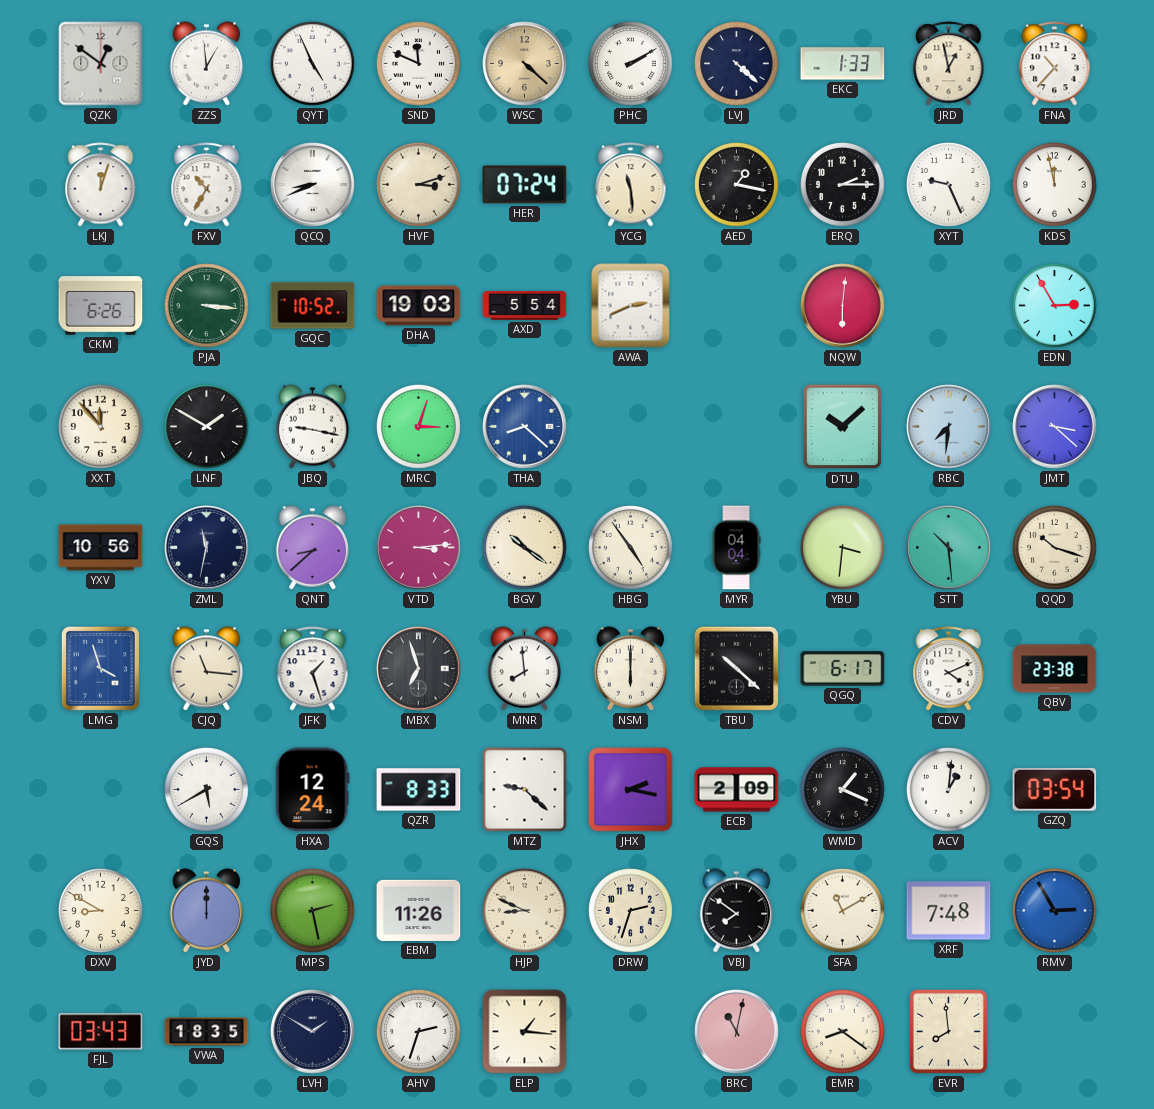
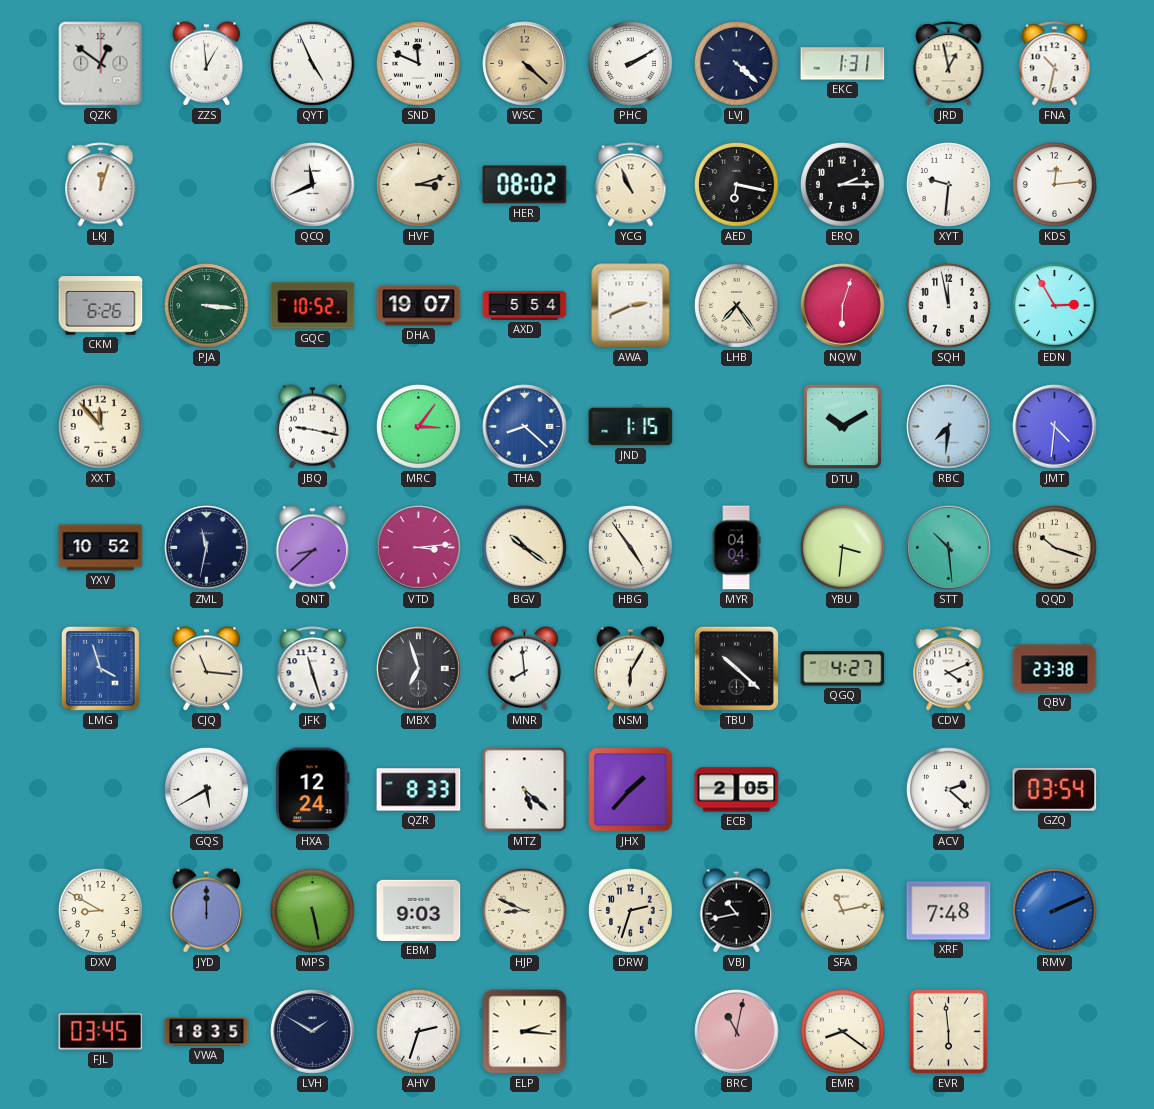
EKC: 1:33 -> 1:31
FNA: 10:37 -> 10:32
FXV: 10:35 -> none
QCQ: 8:41 -> 11:41
HER: 07:24 -> 08:02
YCG: 11:29 -> 10:56
AED: 1:17 -> 6:17
XYT: 9:26 -> 9:31
KDS: 11:58 -> 12:14
DHA: 19:03 -> 19:07
LHB: none -> 7:24
NQW: 6:01 -> 6:03
SQH: none -> 11:58
LNF: 1:50 -> none
MRC: 3:03 -> 3:06
JND: none -> 1:15
DTU: 10:08 -> 10:10
JMT: 3:22 -> 4:31
YXV: 10:56 -> 10:52
JFK: 1:27 -> 11:27
NSM: 6:00 -> 6:05
QGQ: 6:17 -> 4:27
MTZ: 9:22 -> 5:22
JHX: 2:17 -> 1:37
ECB: 2:09 -> 2:05
WMD: 1:19 -> none
ACV: 1:01 -> 2:22
MPS: 2:28 -> 5:28
EBM: 11:26 -> 9:03
VBJ: 7:51 -> 10:43
SFA: 11:10 -> 11:13
RMV: 2:55 -> 2:11
FJL: 03:43 -> 03:45
ELP: 1:16 -> 2:16
EVR: 7:59 -> 5:59
